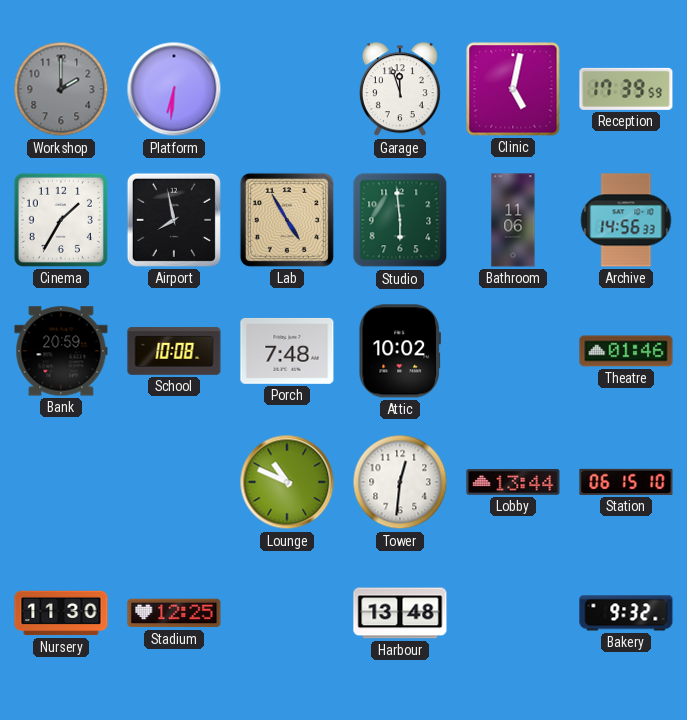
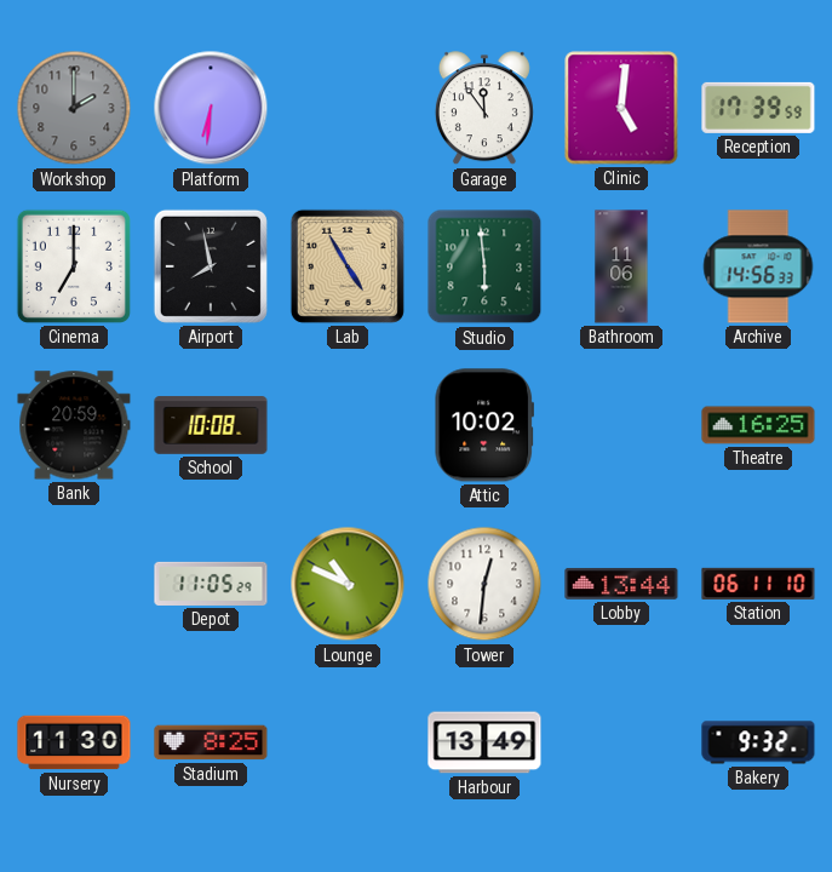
Garage: 11:57 -> 11:54
Clinic: 5:02 -> 5:01
Cinema: 1:35 -> 7:00
Porch: 7:48 -> none
Theatre: 01:46 -> 16:25
Depot: none -> 11:05
Station: 06:15 -> 06:11
Stadium: 12:25 -> 8:25
Harbour: 13:48 -> 13:49
